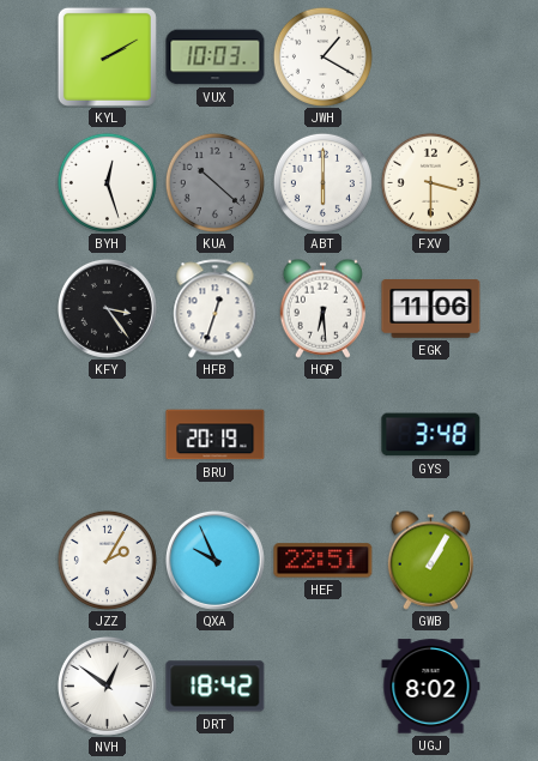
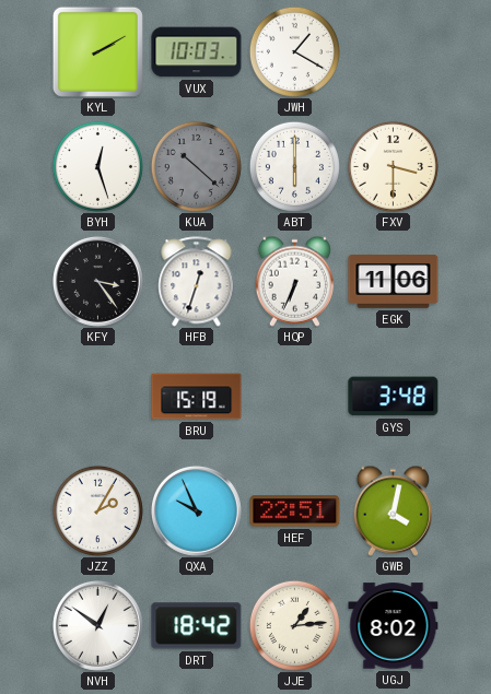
HQP: 6:29 -> 6:34
BRU: 20:19 -> 15:19
GWB: 1:05 -> 4:02
JJE: none -> 1:14
